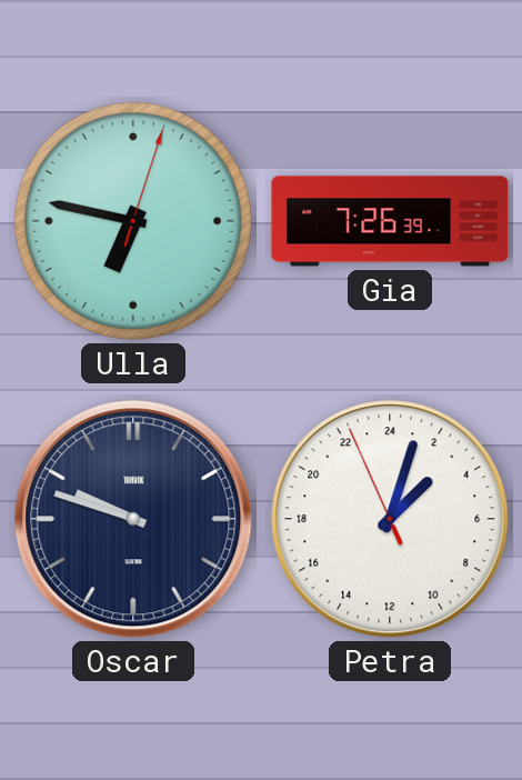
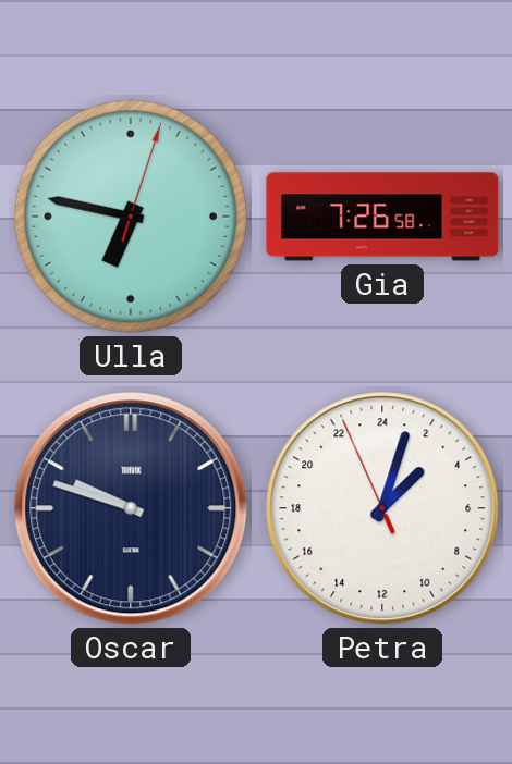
Gia: 7:26:39 -> 7:26:58
